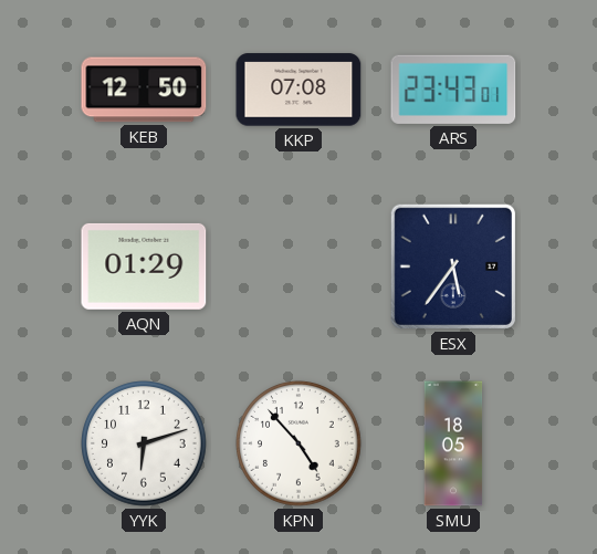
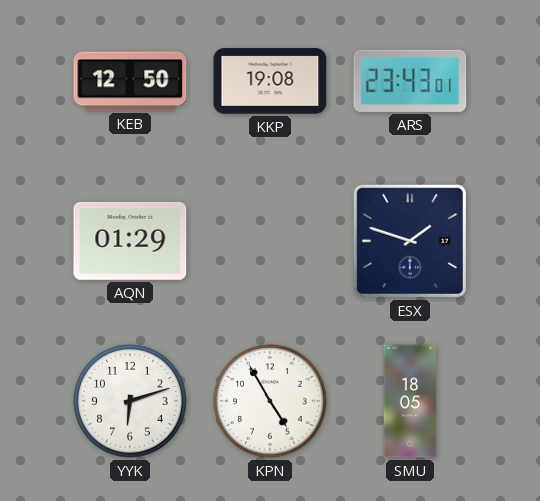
KKP: 07:08 -> 19:08
ESX: 5:36 -> 1:48
KPN: 4:53 -> 4:55
